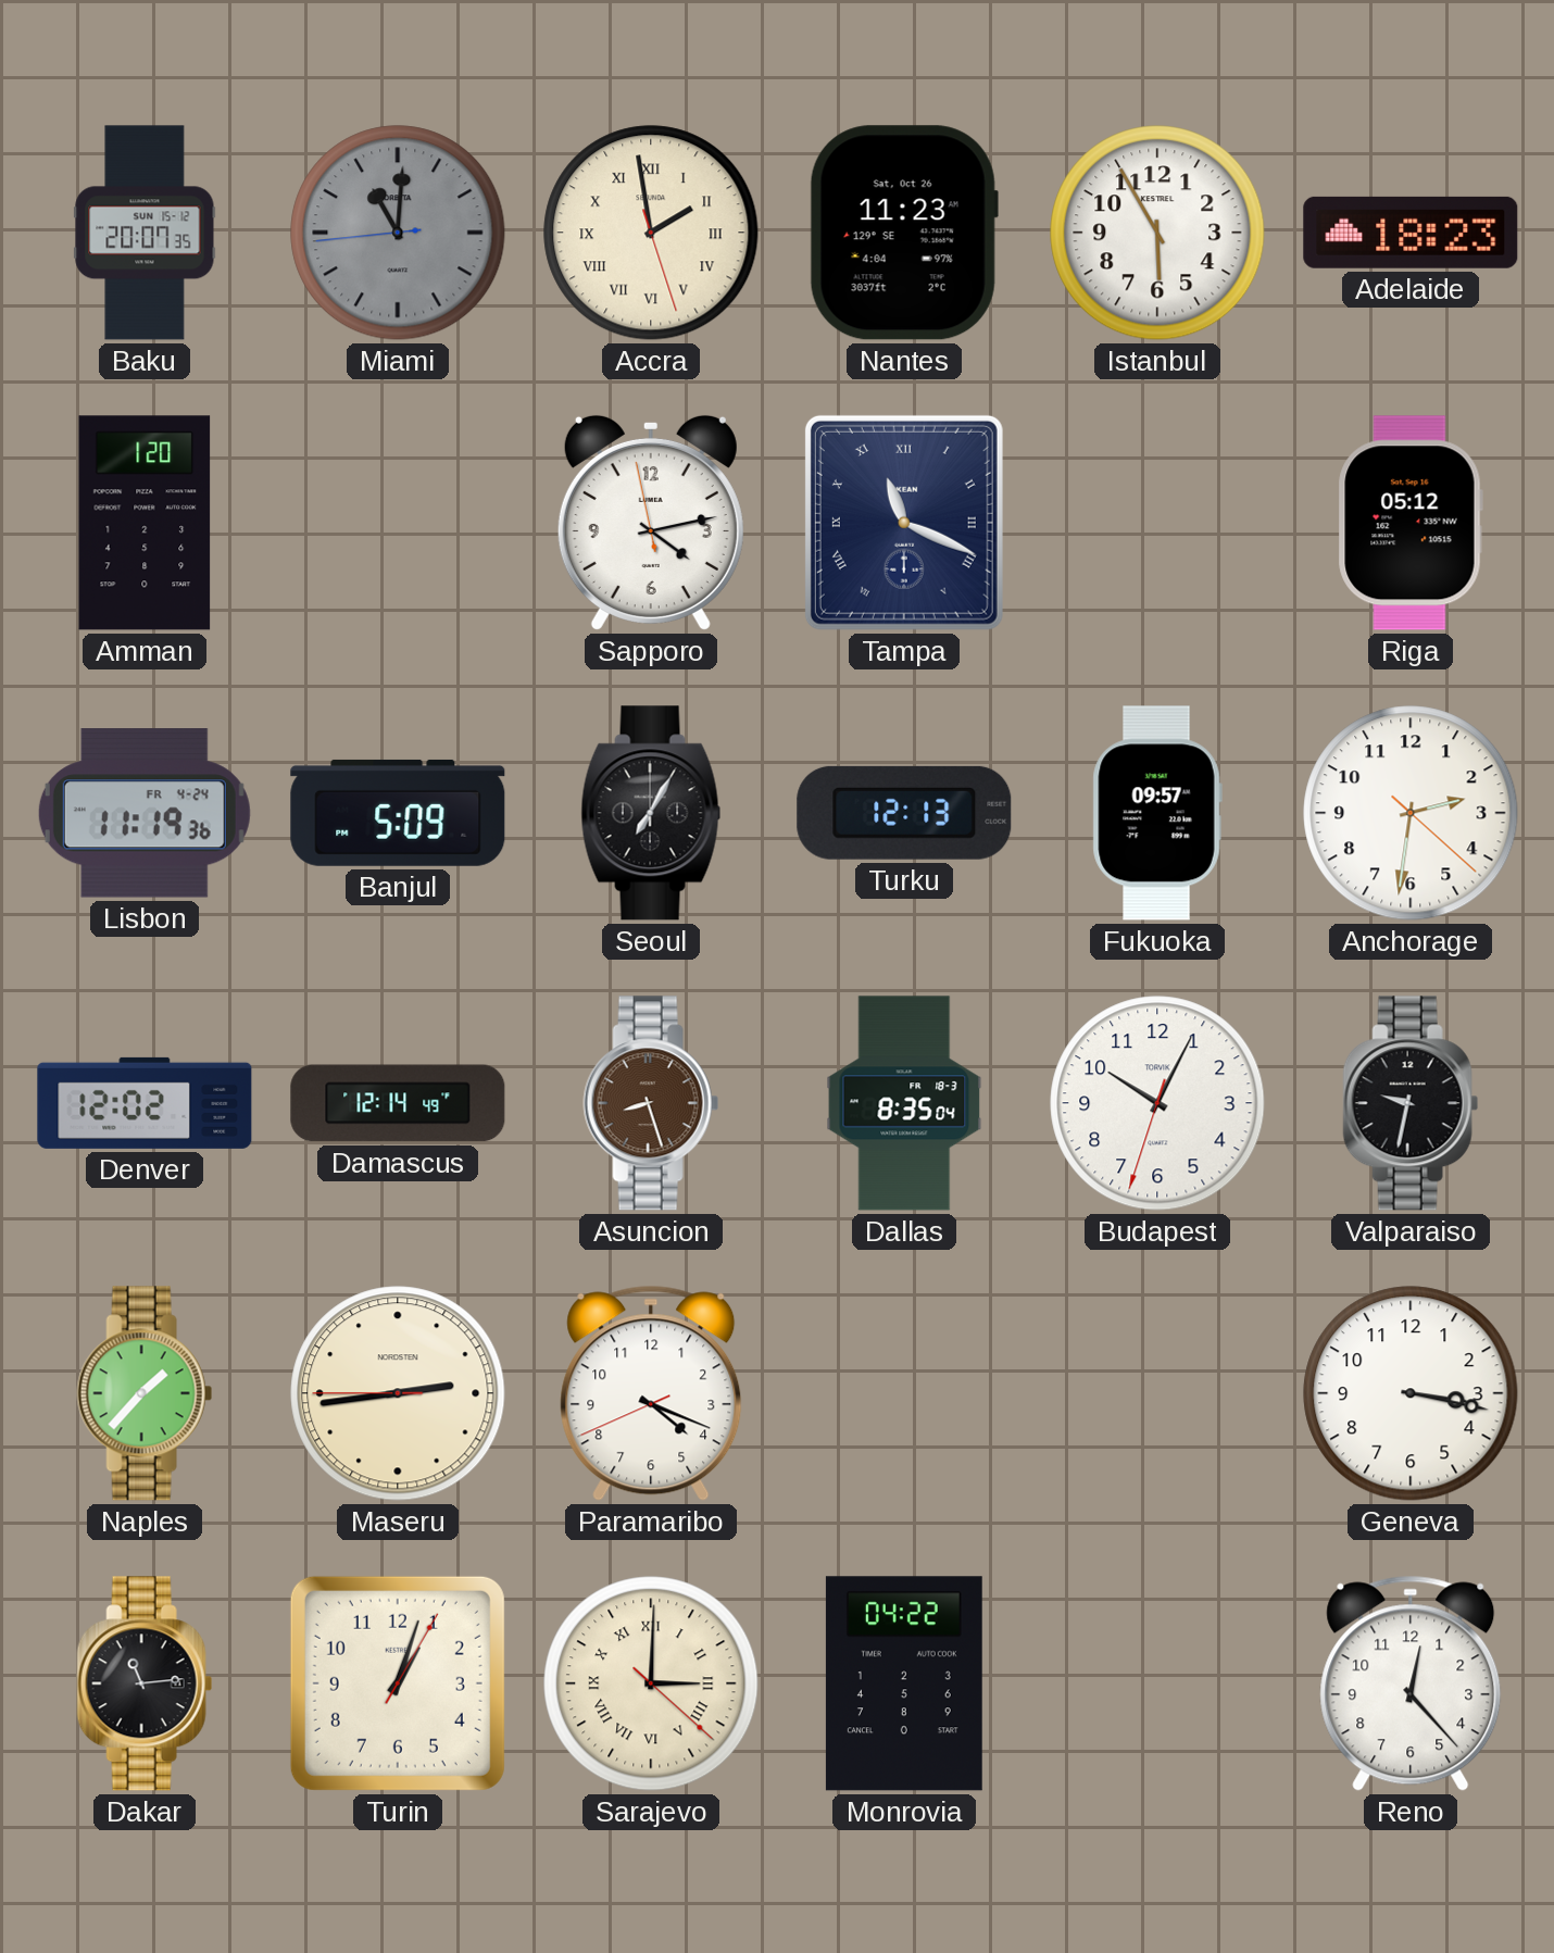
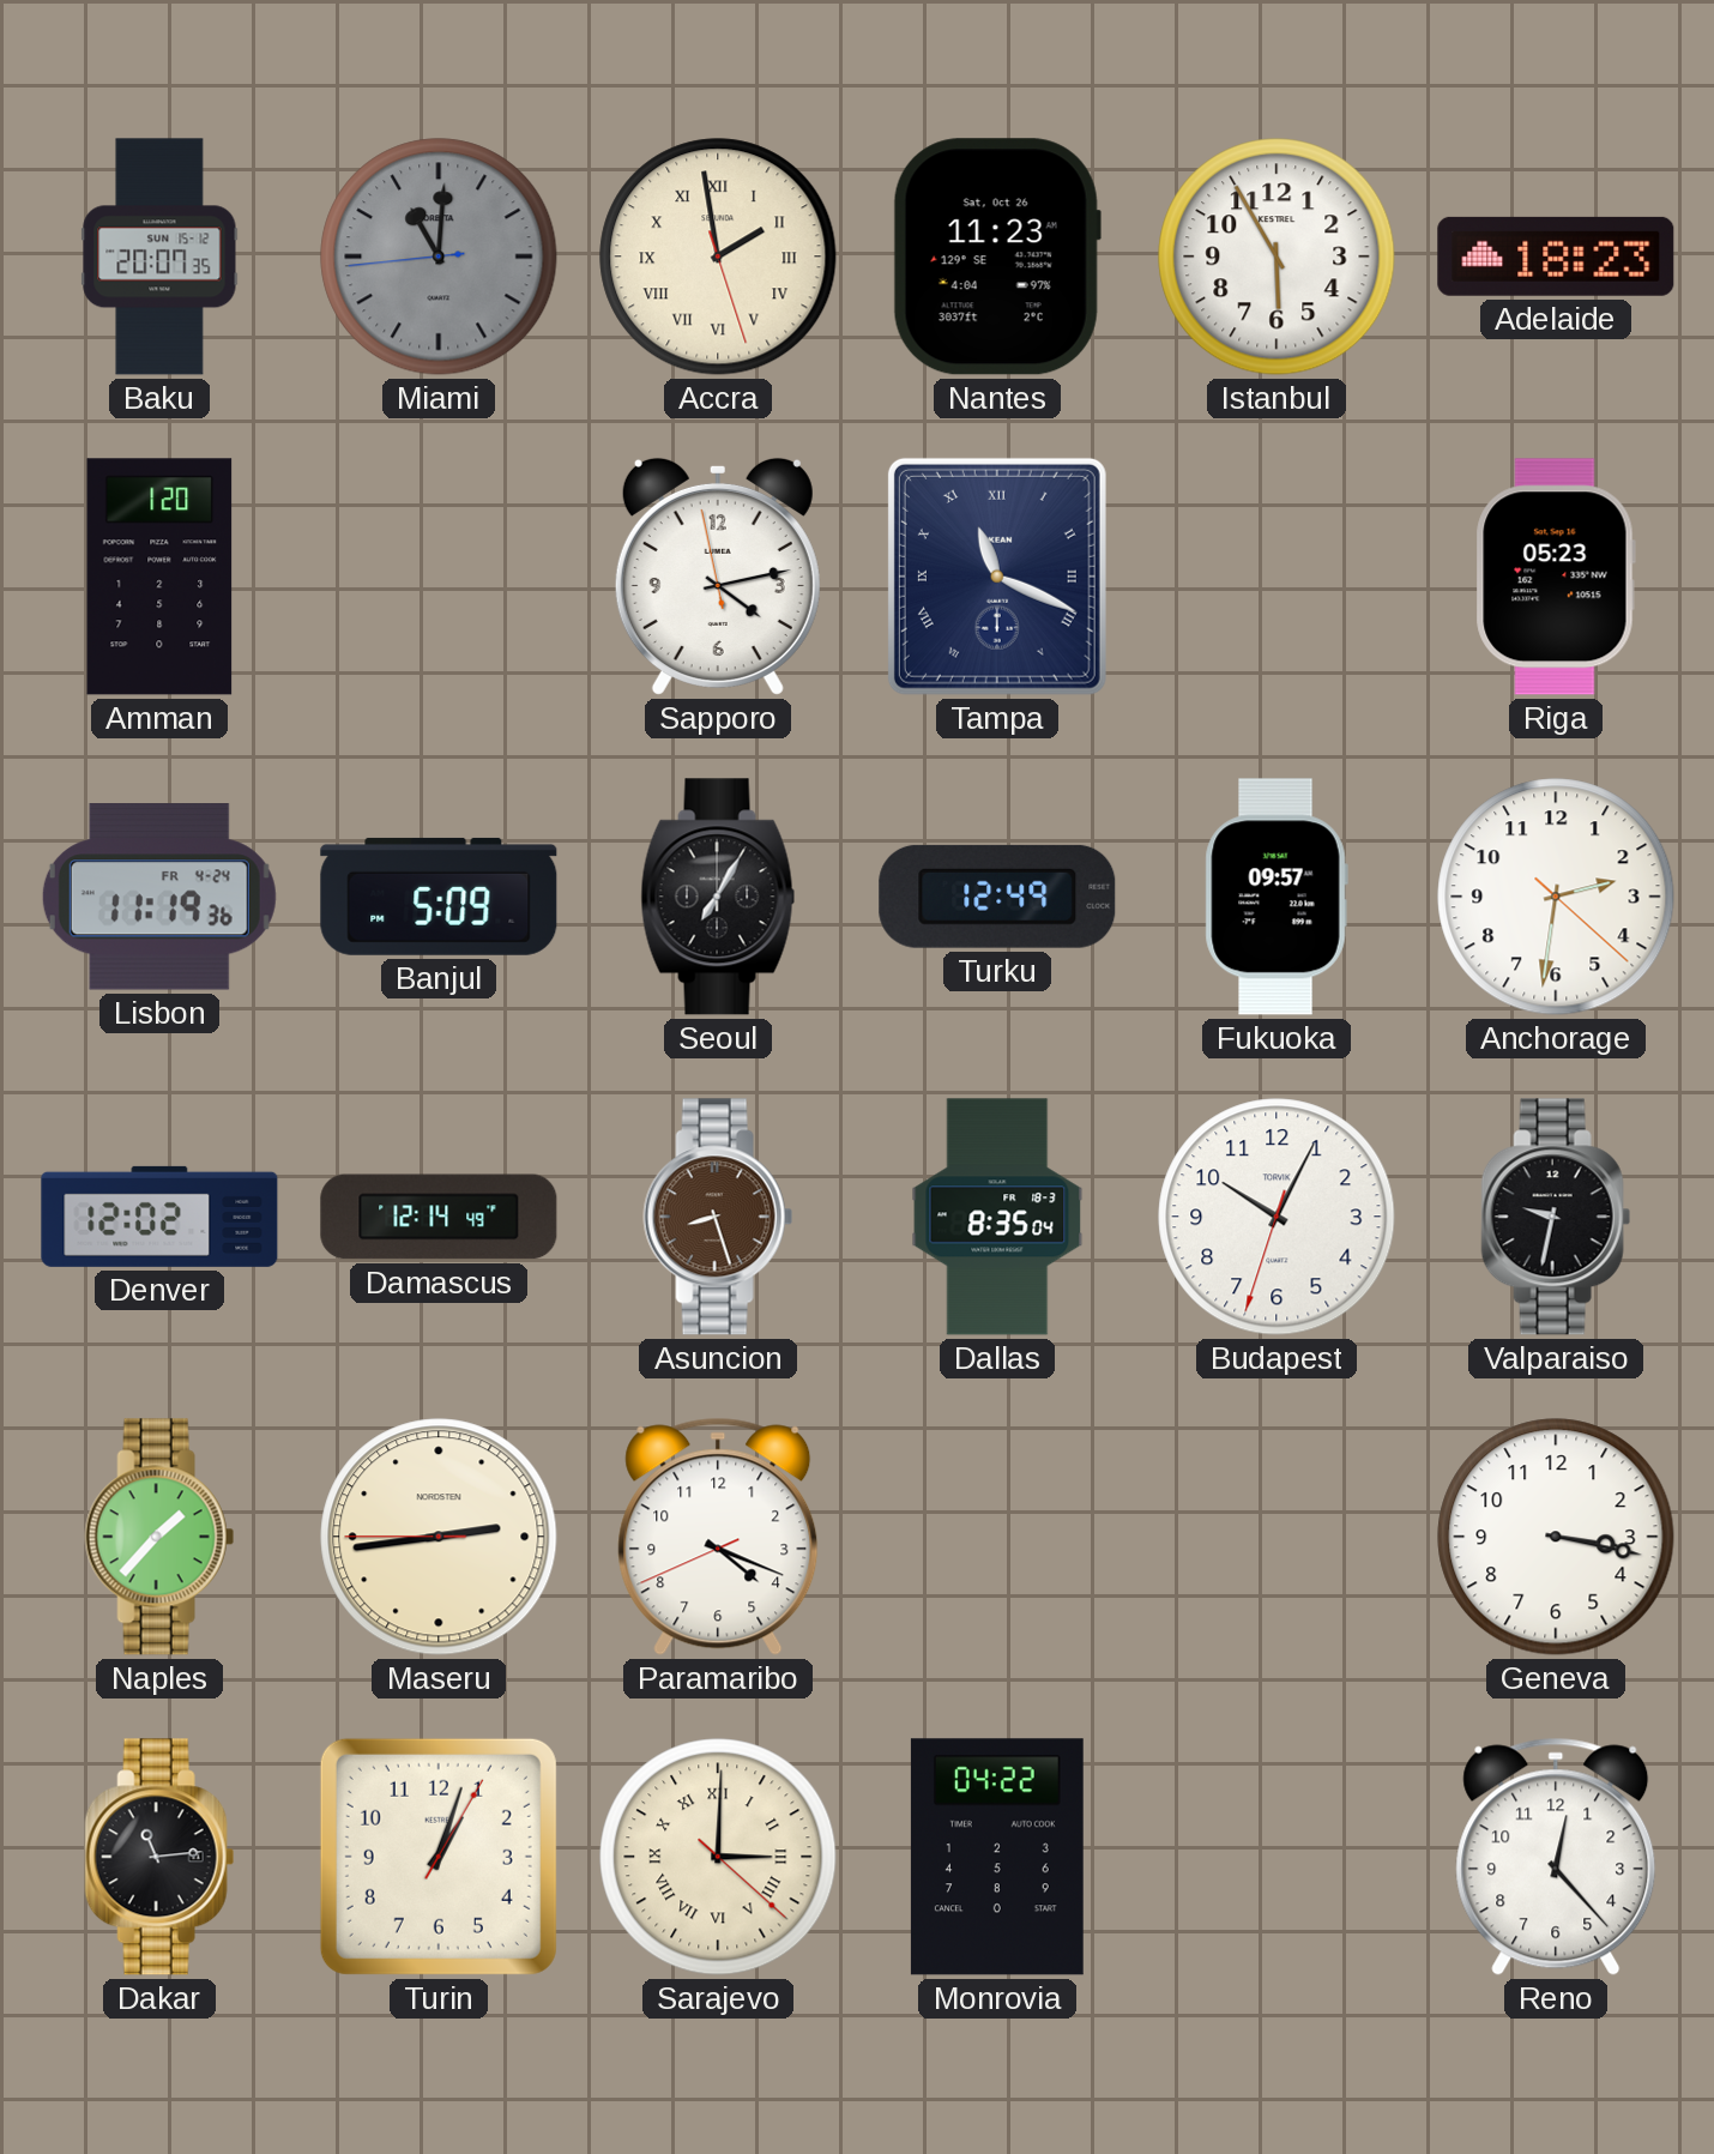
Riga: 05:12 -> 05:23
Turku: 12:13 -> 12:49
